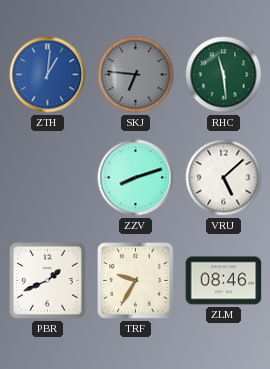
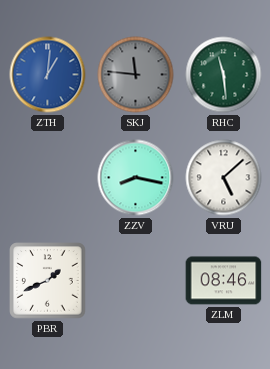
SKJ: 6:46 -> 11:46
ZZV: 8:12 -> 8:17
TRF: 9:35 -> none
